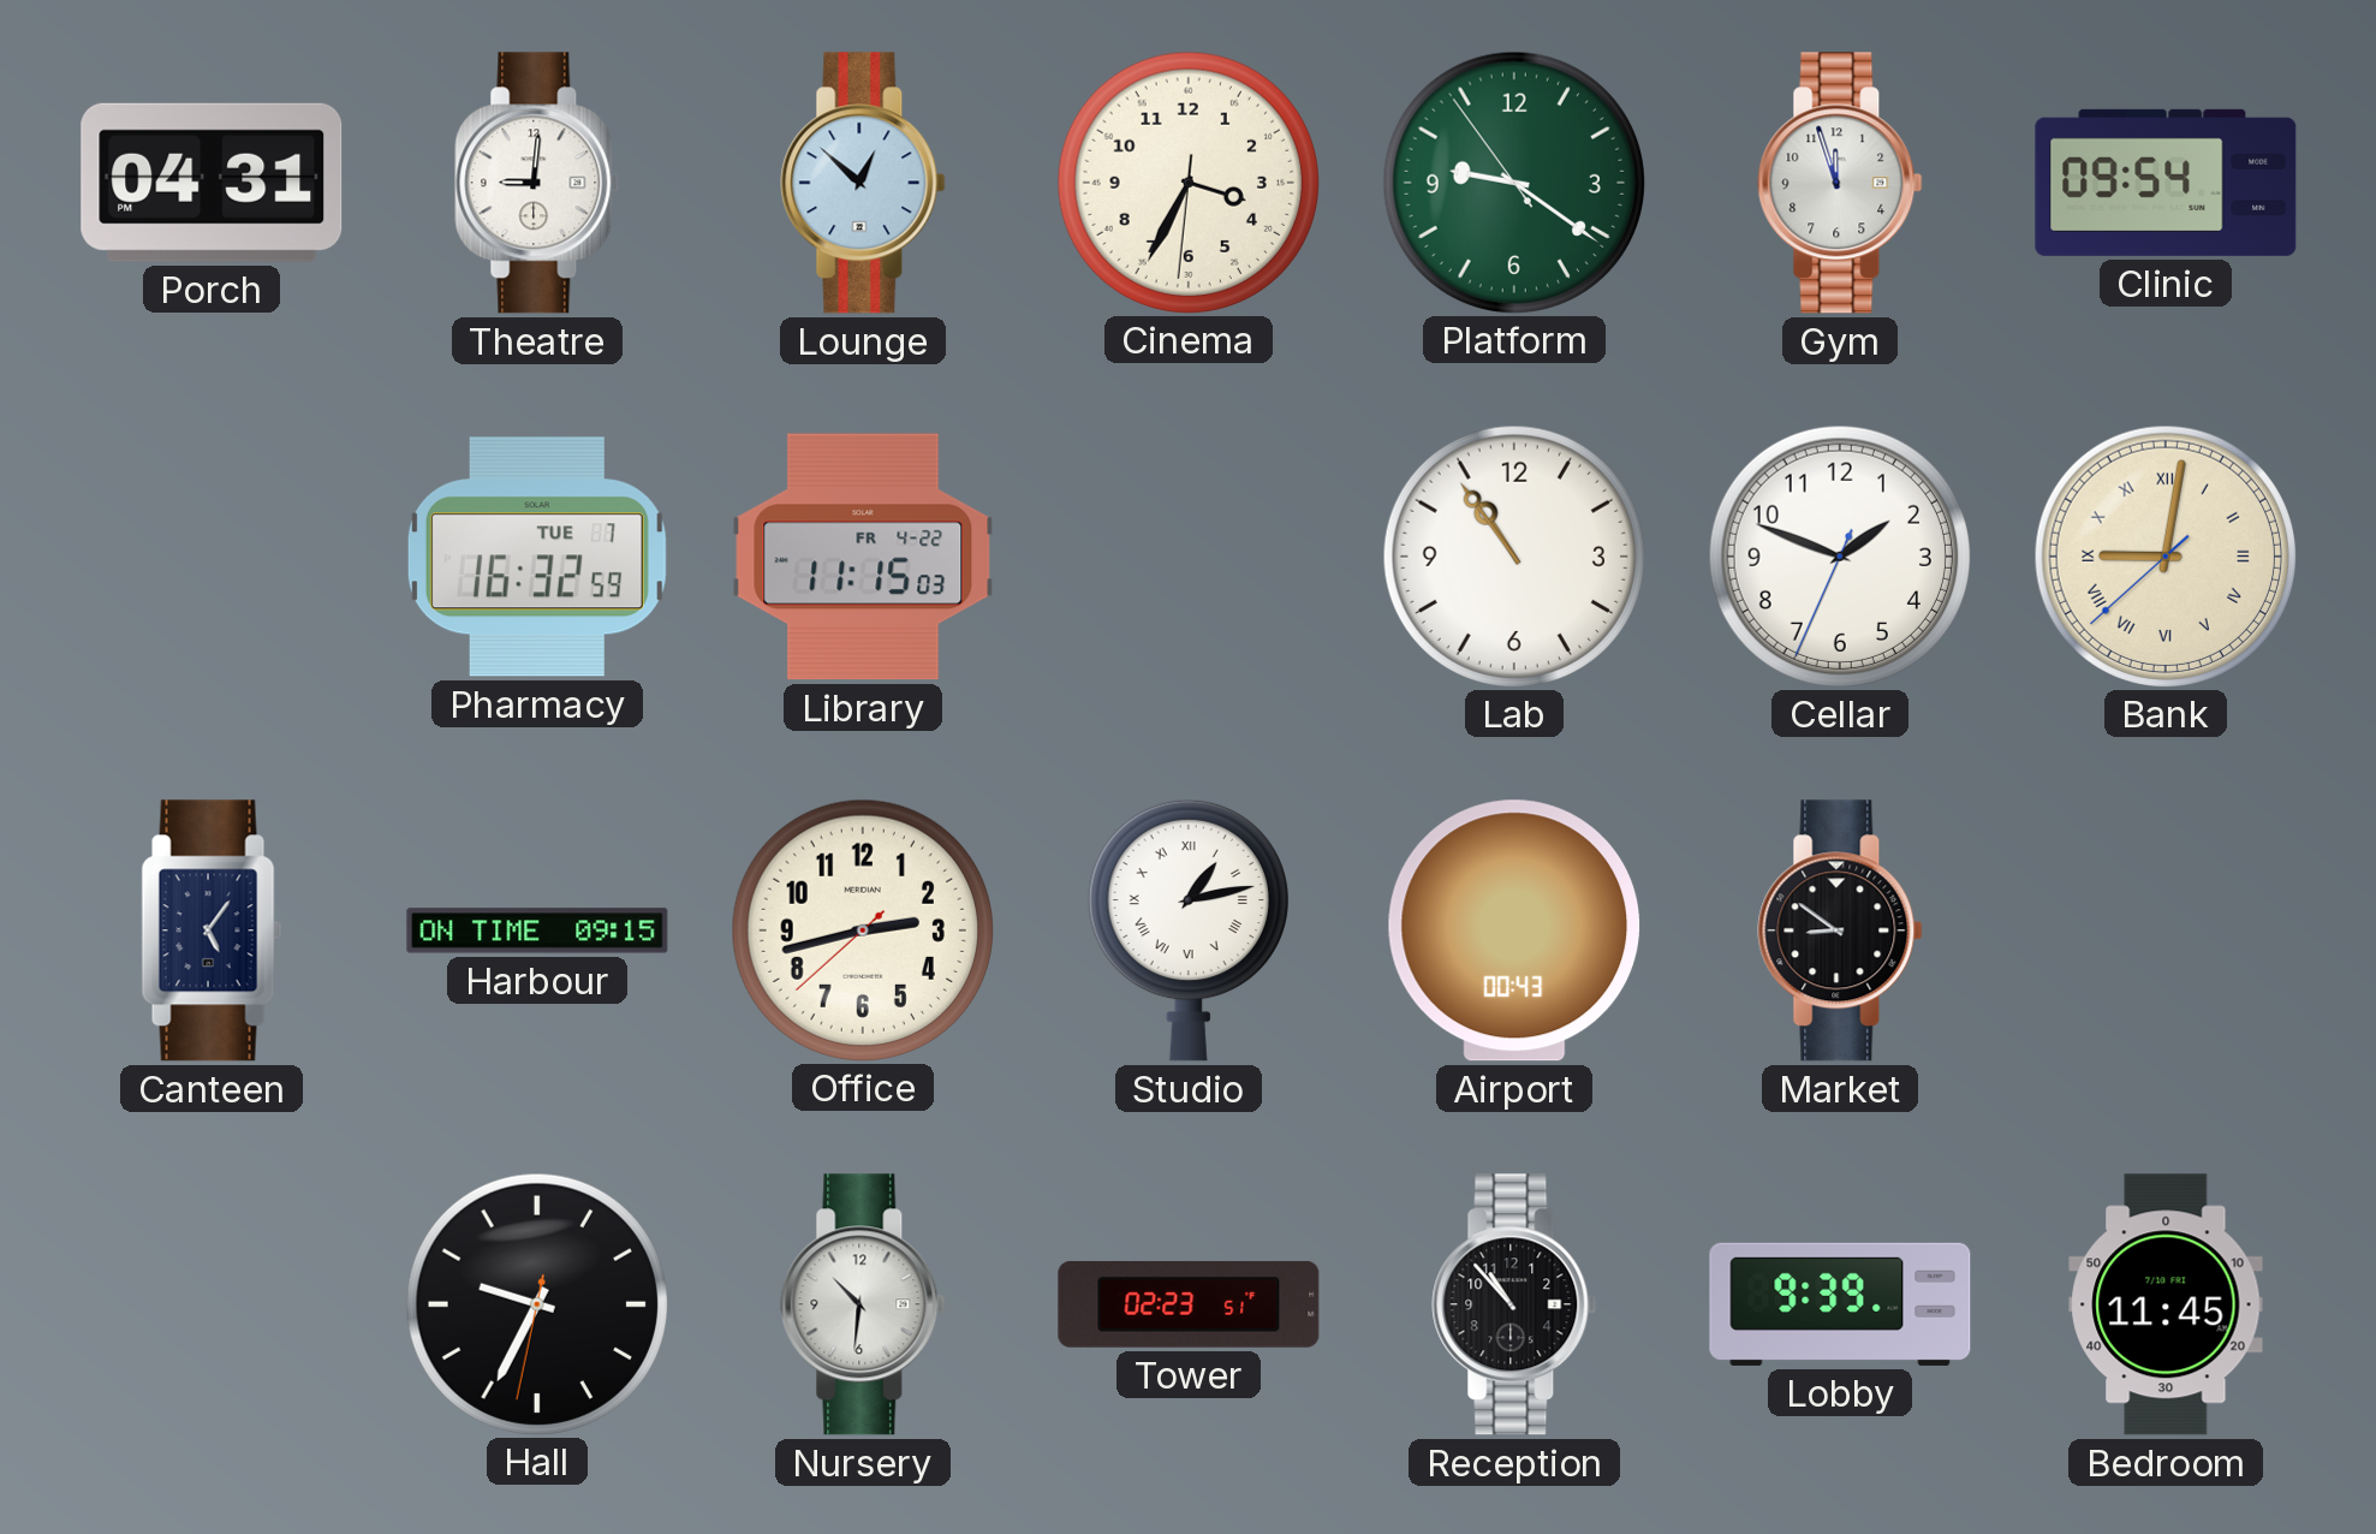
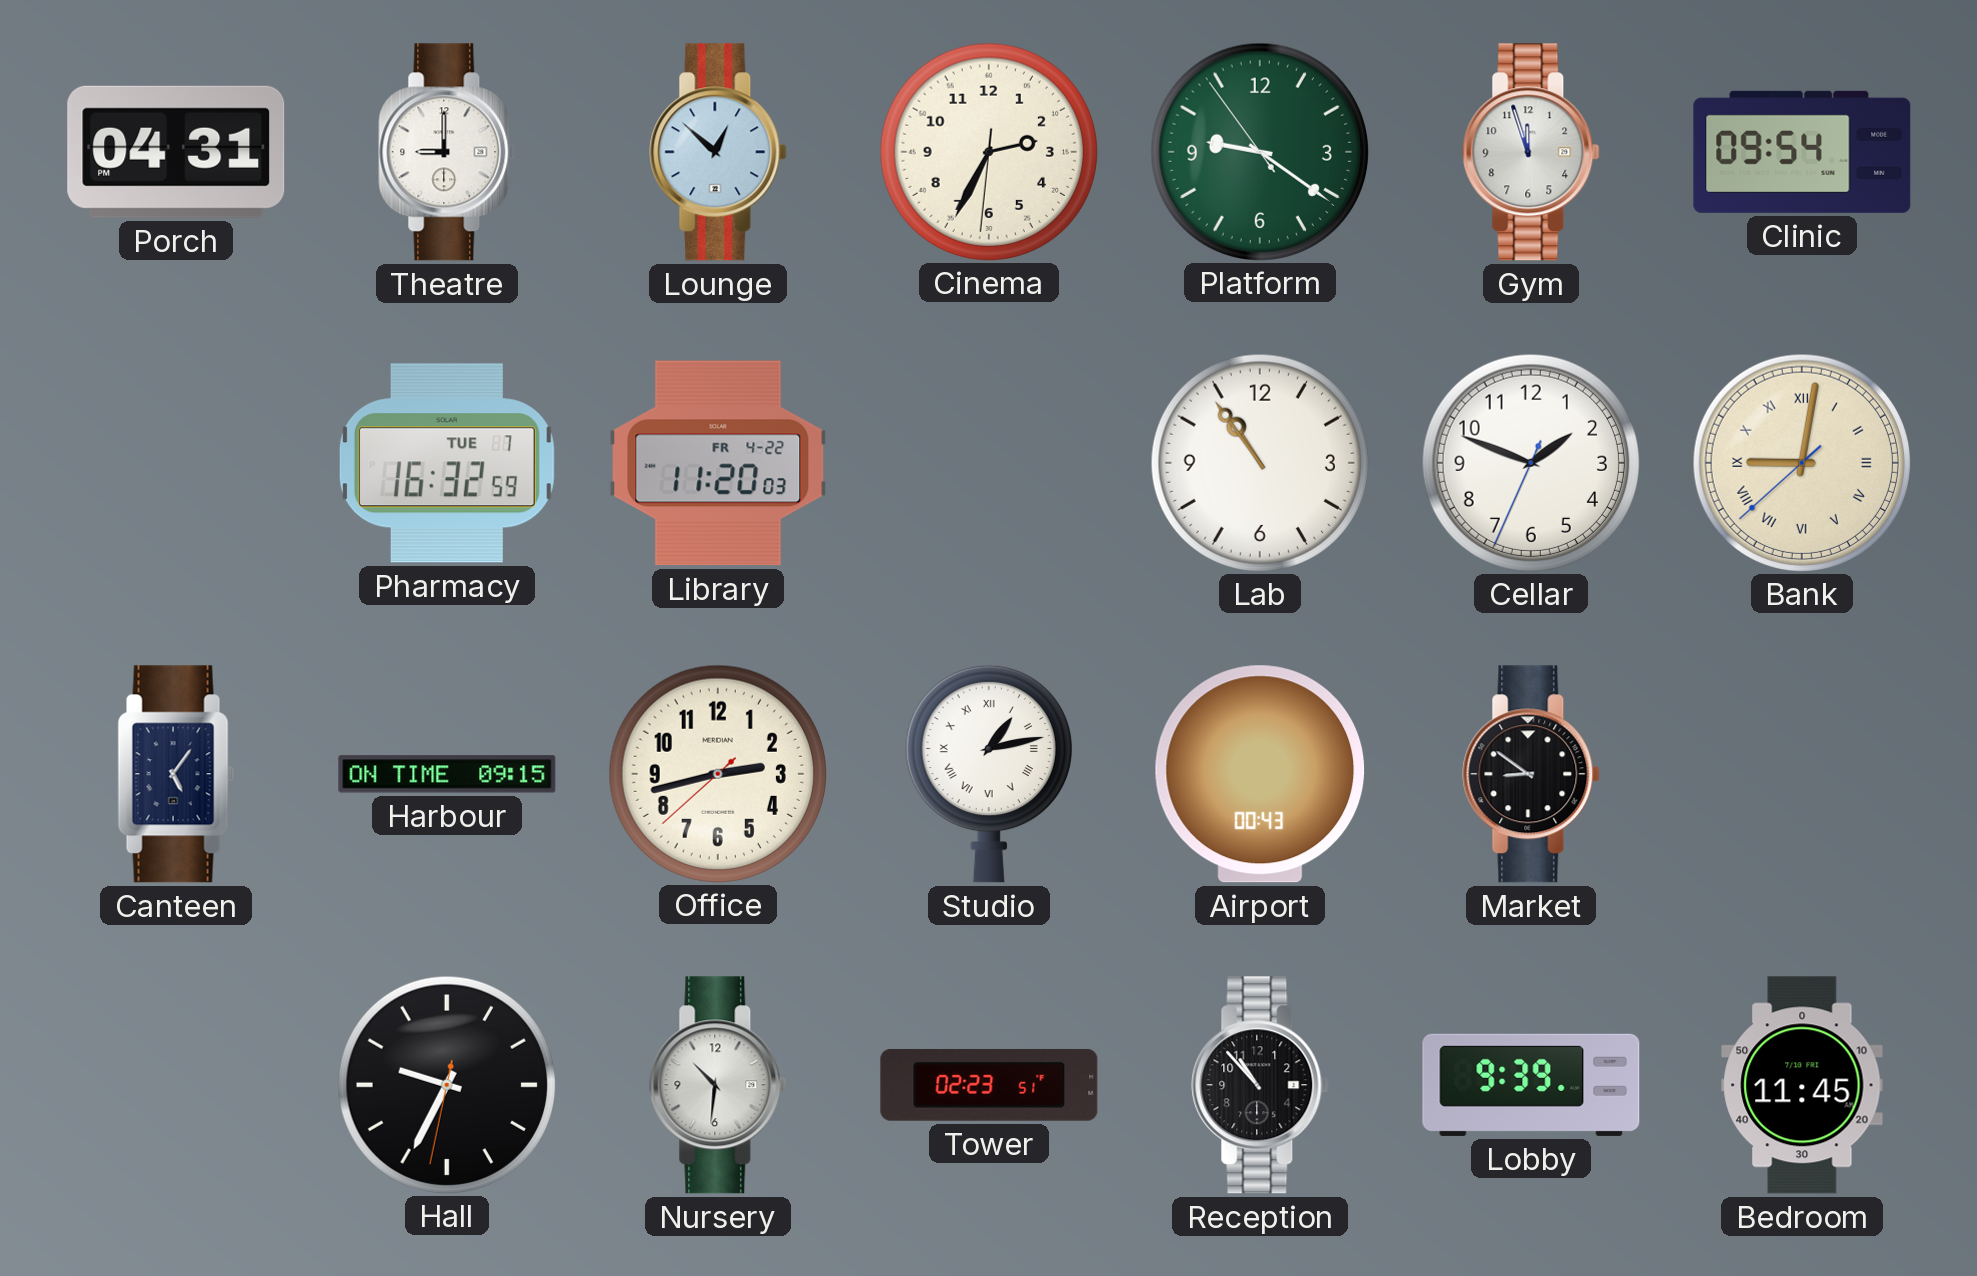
Theatre: 9:01 -> 9:00
Cinema: 3:34 -> 2:34
Library: 11:15 -> 11:20
